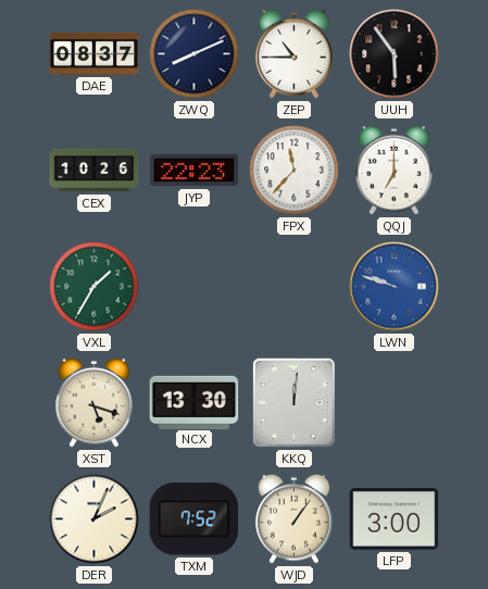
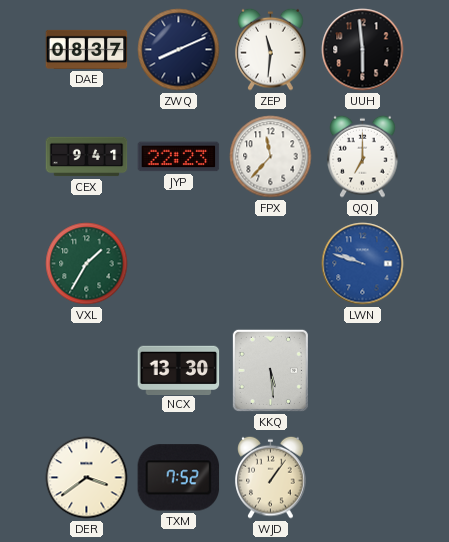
ZEP: 10:45 -> 11:31
UUH: 5:54 -> 5:59
CEX: 10:26 -> 9:41
XST: 5:18 -> none
KKQ: 12:01 -> 5:29
DER: 2:04 -> 3:39
LFP: 3:00 -> none
